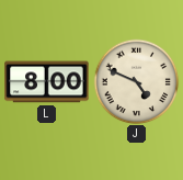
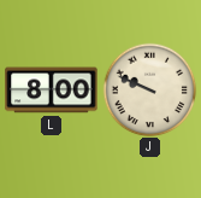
J: 4:49 -> 9:49
